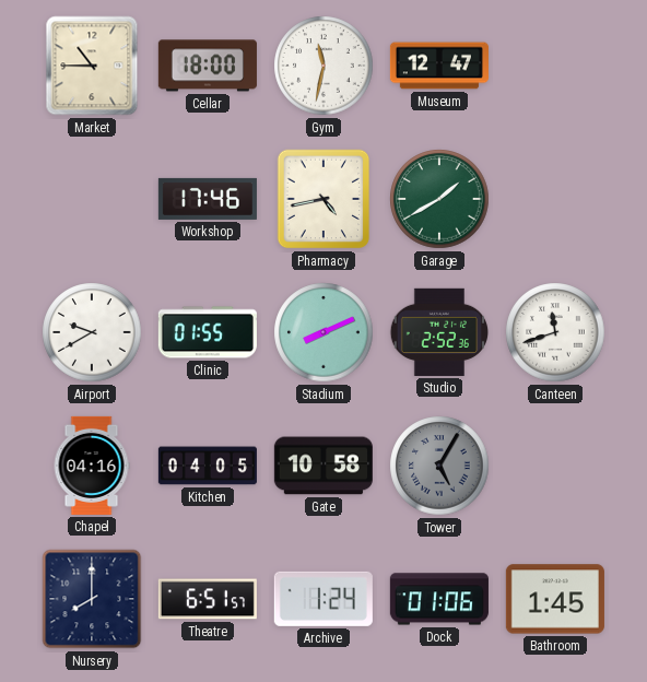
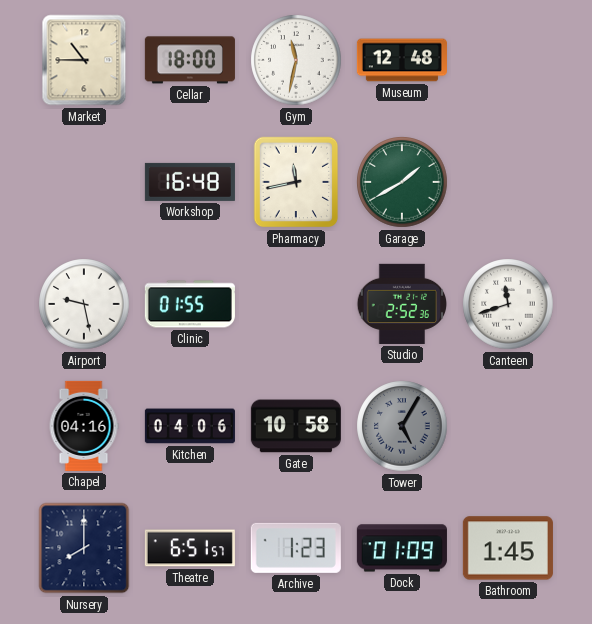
Museum: 12:47 -> 12:48
Workshop: 17:46 -> 16:48
Pharmacy: 4:43 -> 11:43
Airport: 9:40 -> 9:28
Stadium: 8:11 -> none
Kitchen: 04:05 -> 04:06
Archive: 1:24 -> 1:23
Dock: 01:06 -> 01:09
